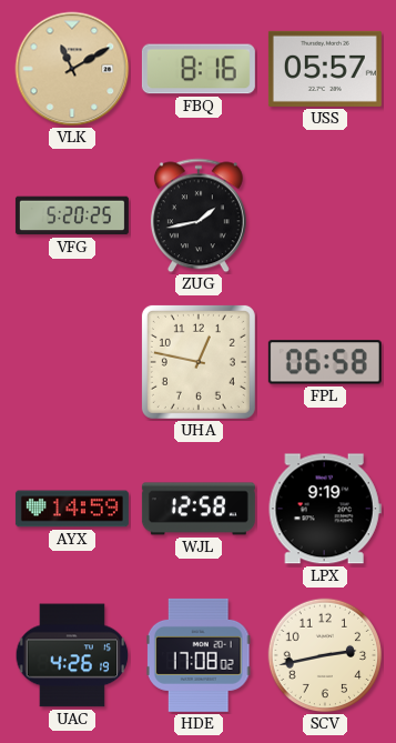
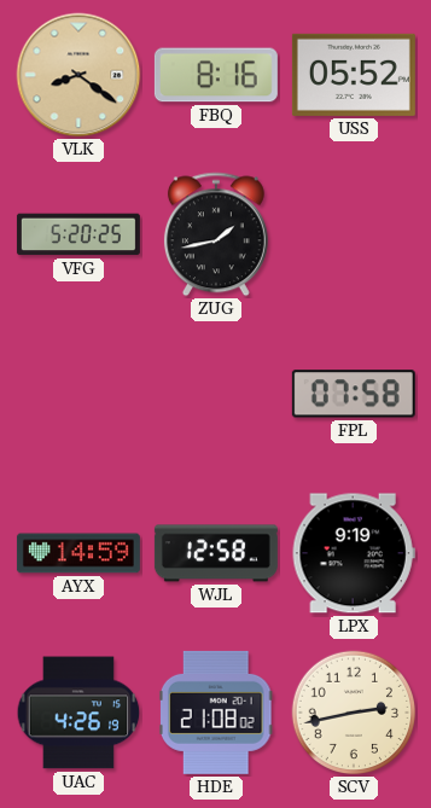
VLK: 11:10 -> 8:21
USS: 05:57 -> 05:52
UHA: 12:47 -> none
FPL: 06:58 -> 07:58
HDE: 17:08 -> 21:08
